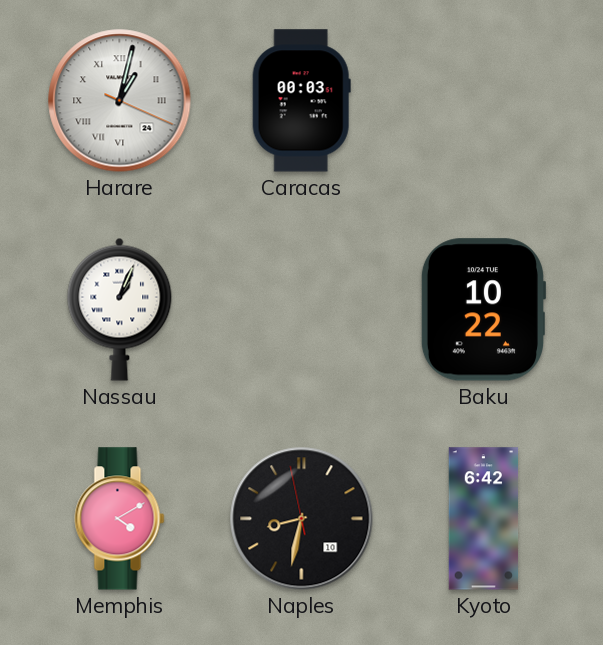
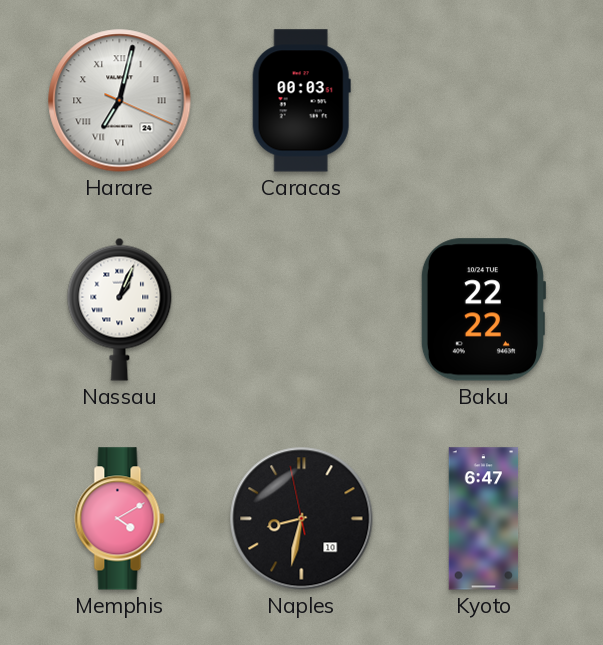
Harare: 1:02 -> 7:02
Baku: 10:22 -> 22:22
Kyoto: 6:42 -> 6:47
